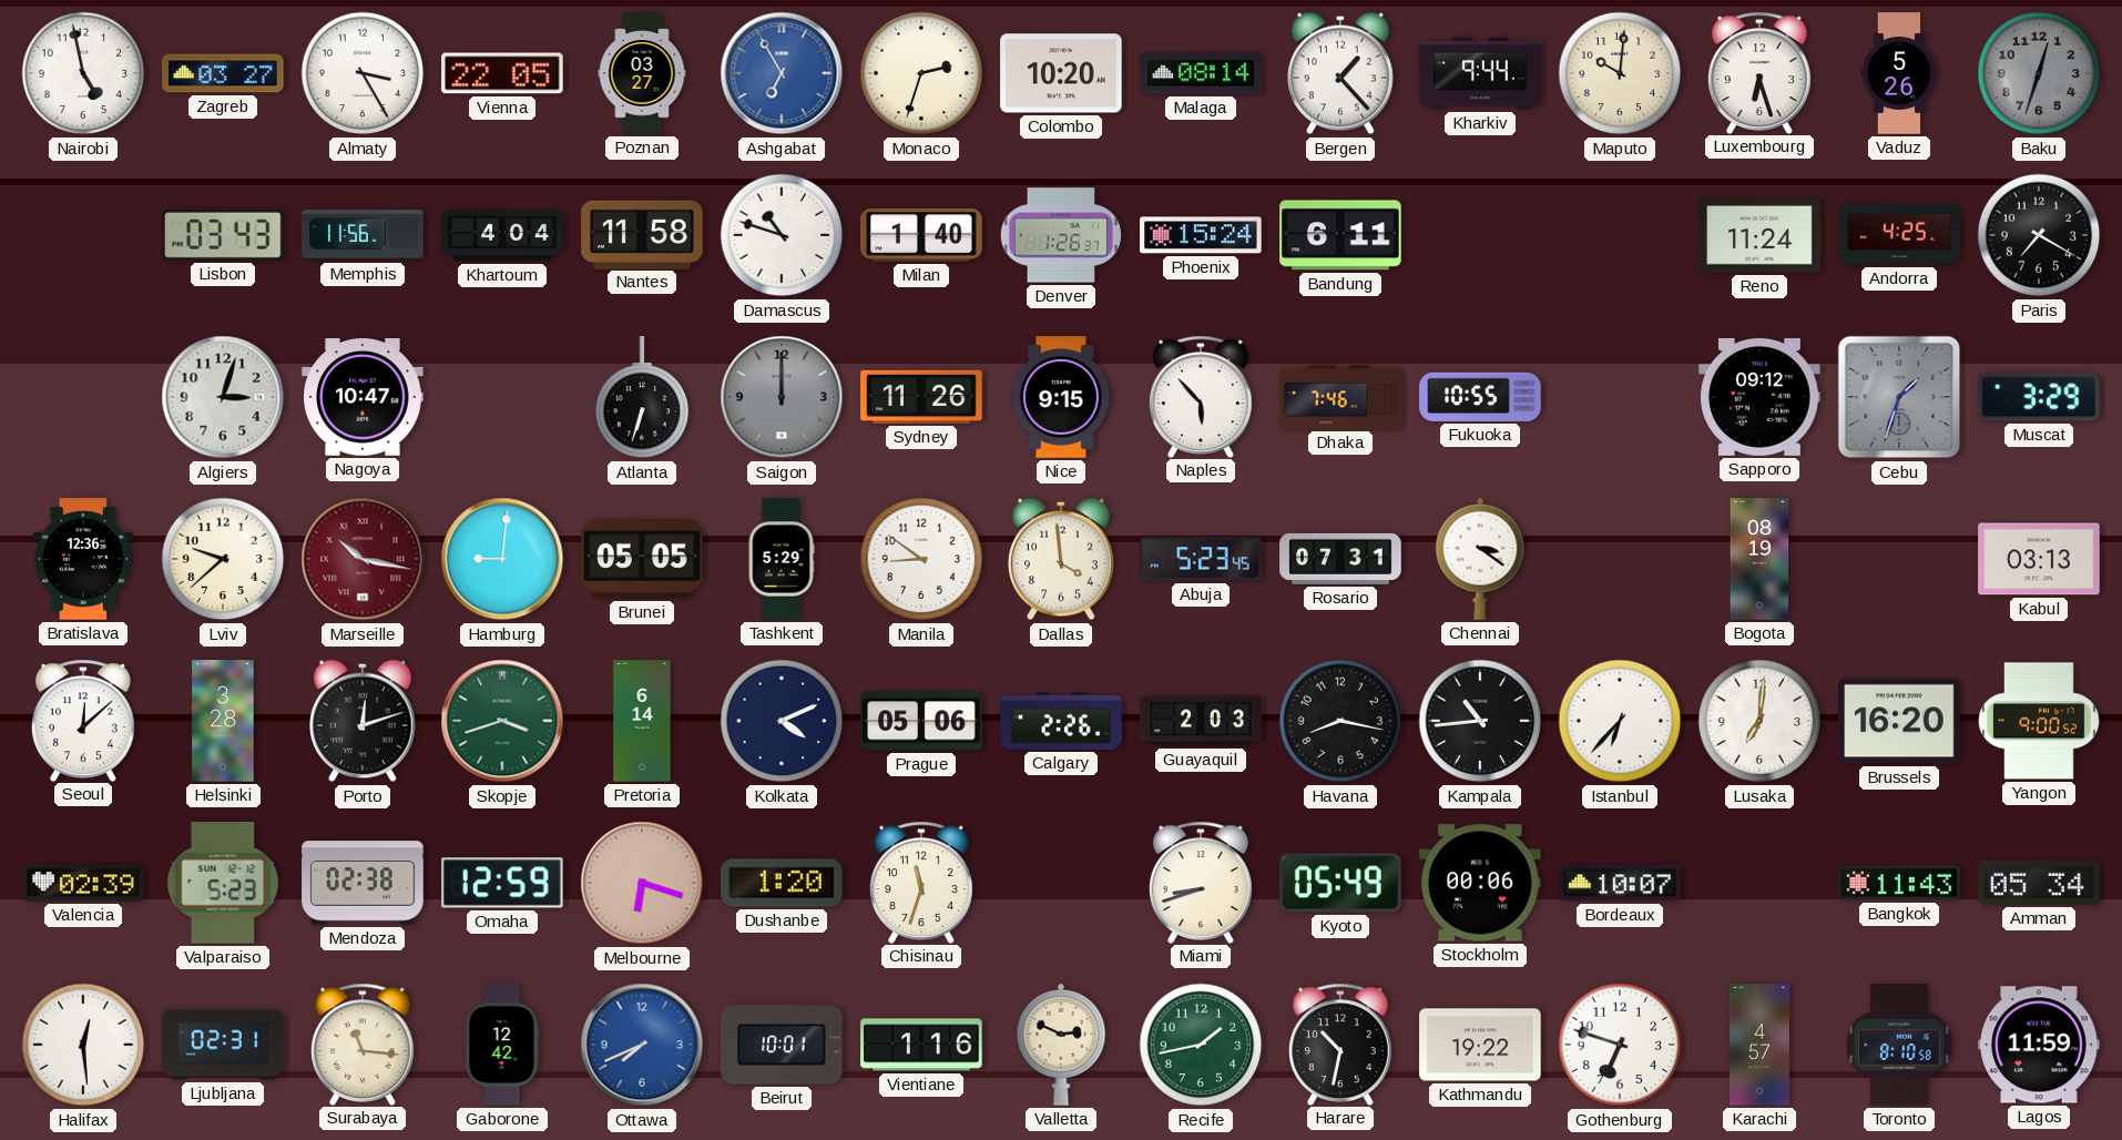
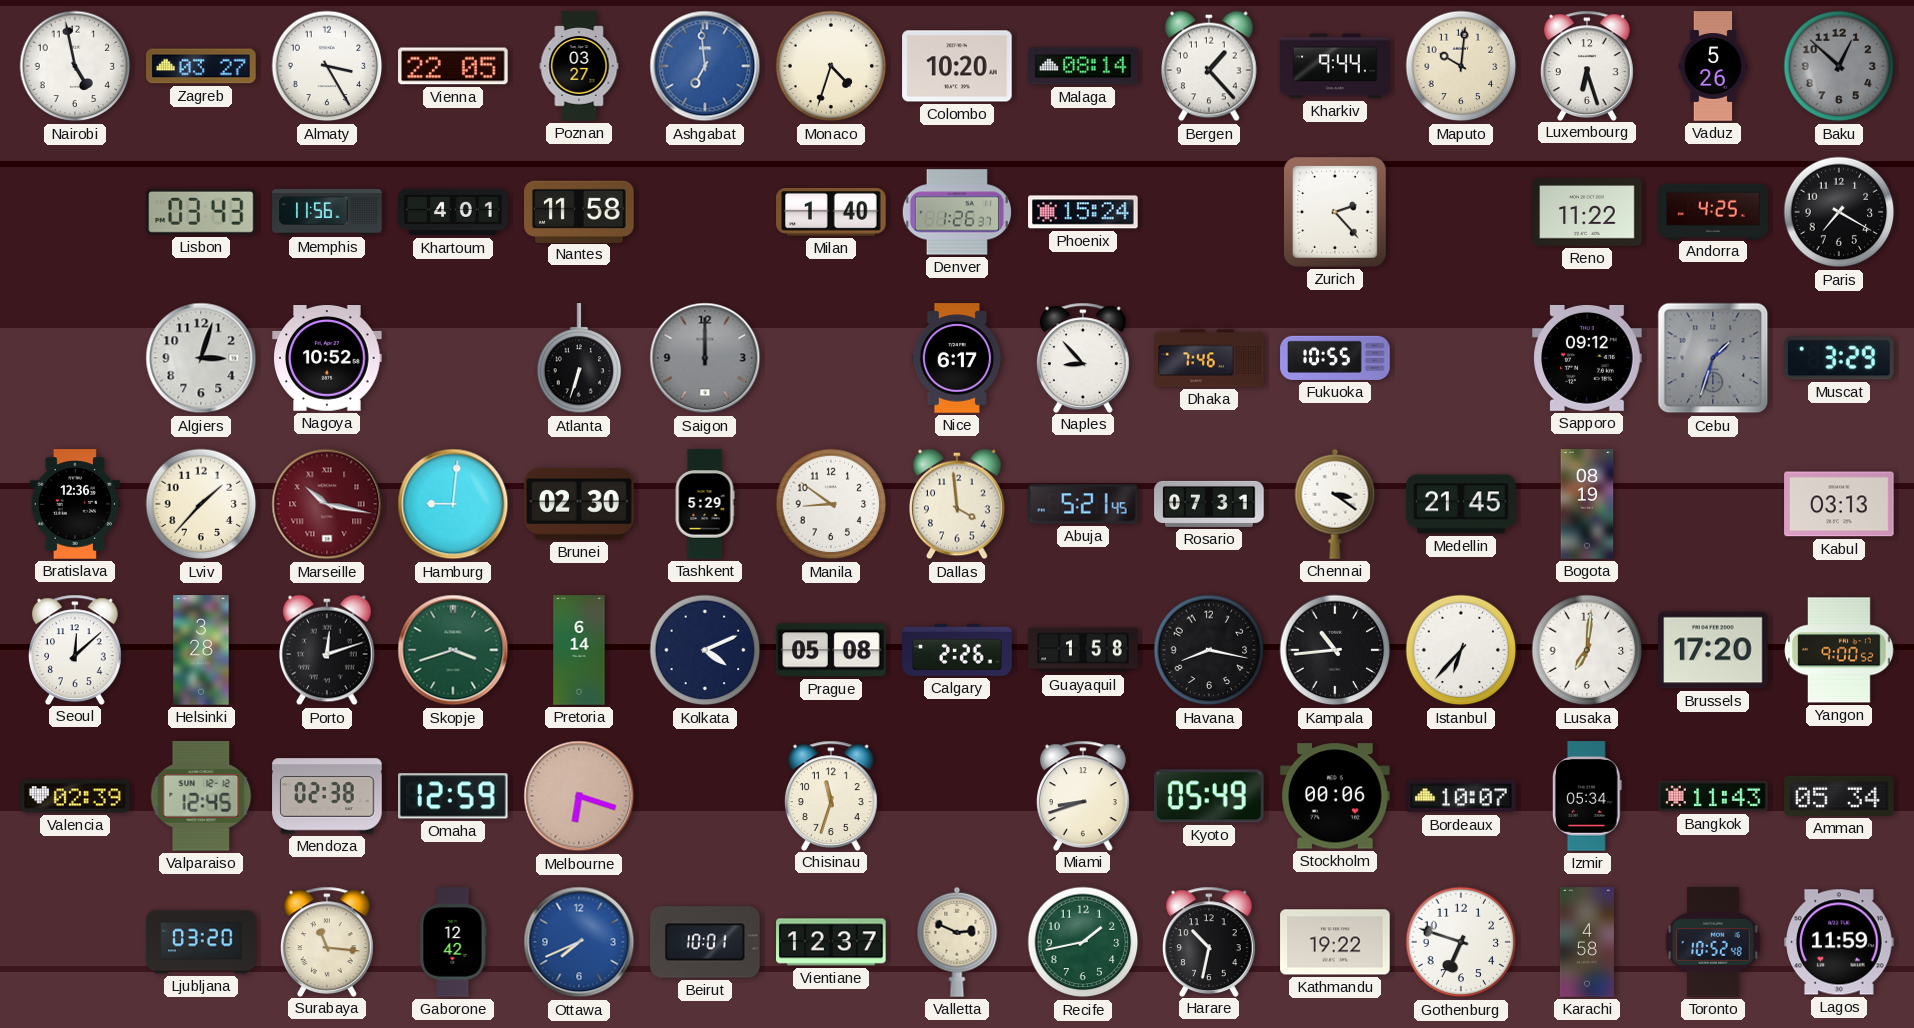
Ashgabat: 6:55 -> 6:59
Monaco: 2:33 -> 4:33
Baku: 12:33 -> 12:52
Khartoum: 4:04 -> 4:01
Damascus: 10:48 -> none
Bandung: 6:11 -> none
Zurich: none -> 2:23
Reno: 11:24 -> 11:22
Nagoya: 10:47 -> 10:52
Sydney: 11:26 -> none
Nice: 9:15 -> 6:17
Naples: 5:53 -> 8:53
Lviv: 9:38 -> 1:37
Brunei: 05:05 -> 02:30
Abuja: 5:23 -> 5:21
Medellin: none -> 21:45
Prague: 05:06 -> 05:08
Guayaquil: 2:03 -> 1:58
Brussels: 16:20 -> 17:20
Valparaiso: 5:23 -> 12:45
Dushanbe: 1:20 -> none
Izmir: none -> 05:34
Halifax: 12:29 -> none
Ljubljana: 02:31 -> 03:20
Vientiane: 1:16 -> 12:37
Karachi: 4:57 -> 4:58
Toronto: 8:10 -> 10:52
